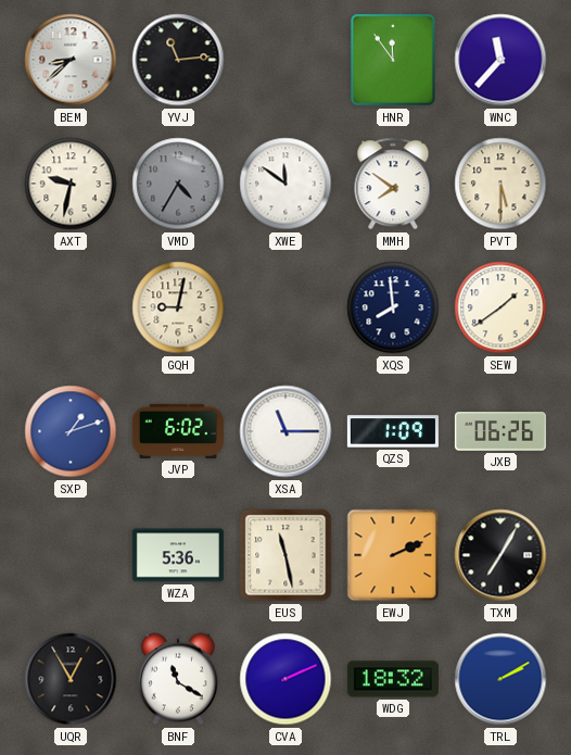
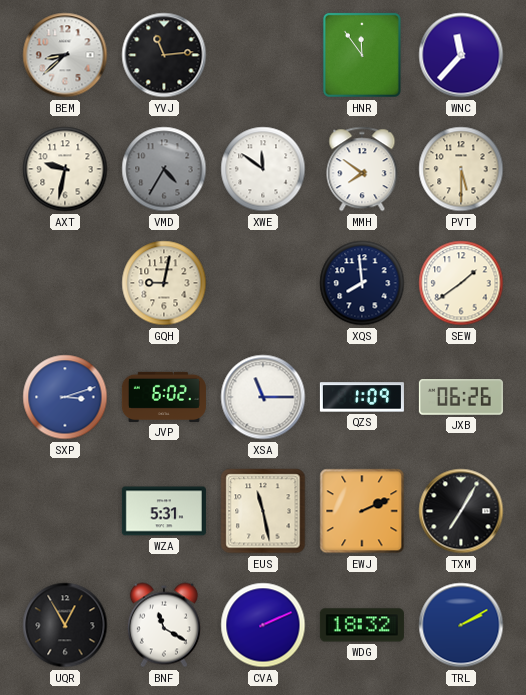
SXP: 1:12 -> 3:12
WZA: 5:36 -> 5:31
